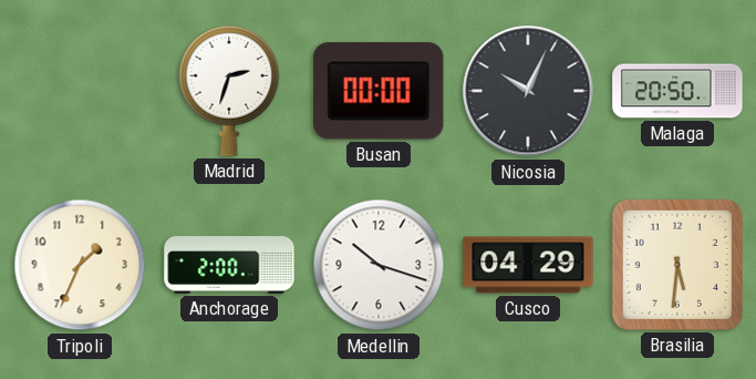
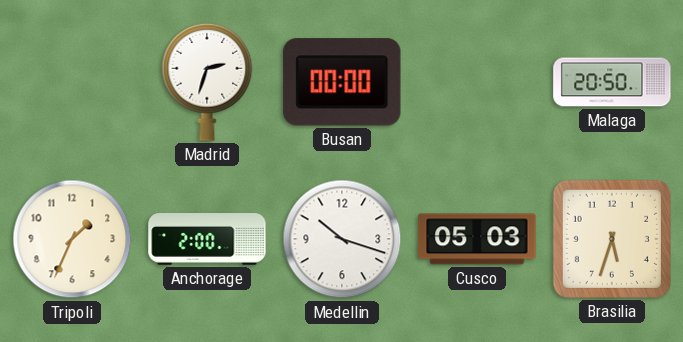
Nicosia: 10:04 -> none
Cusco: 04:29 -> 05:03
Brasilia: 5:31 -> 5:33
